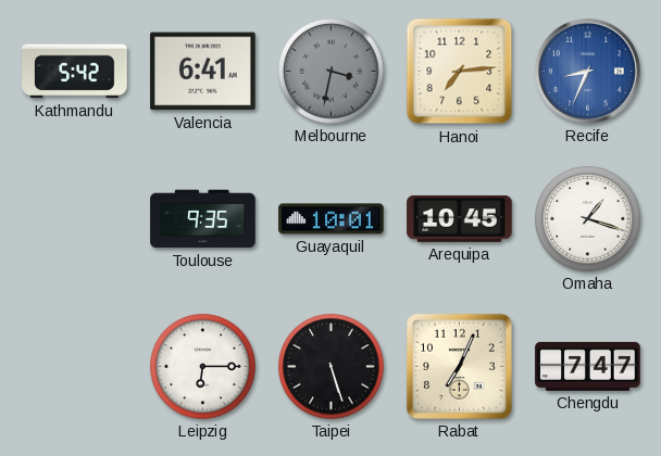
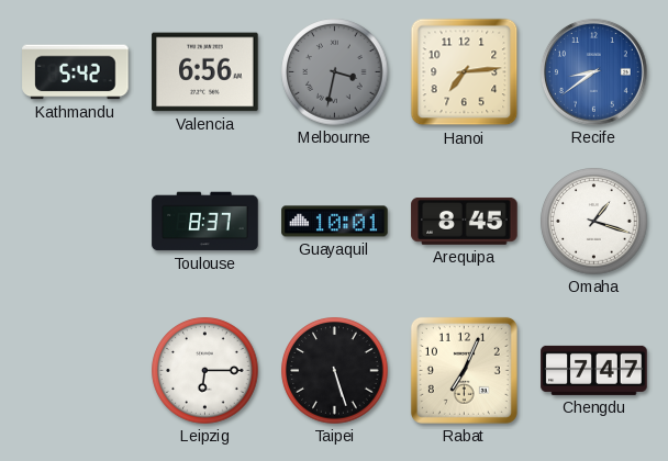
Valencia: 6:41 -> 6:56
Recife: 8:34 -> 8:39
Toulouse: 9:35 -> 8:37
Arequipa: 10:45 -> 8:45
